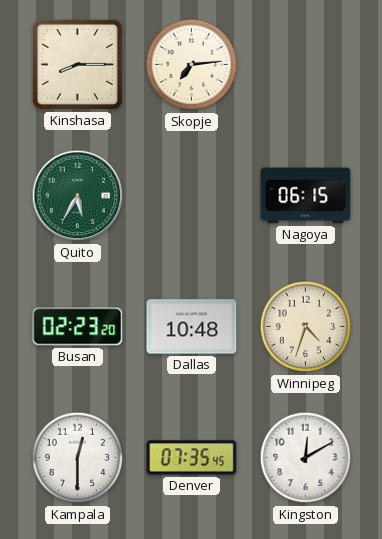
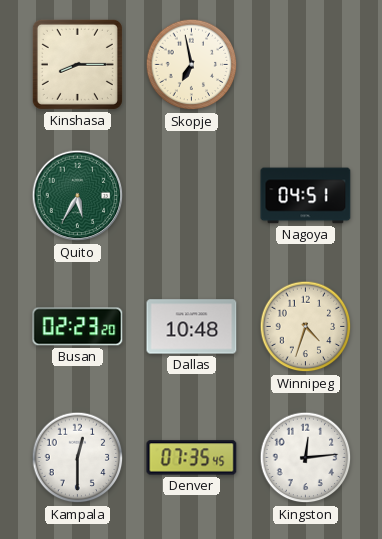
Skopje: 7:14 -> 6:58
Nagoya: 06:15 -> 04:51
Kingston: 12:10 -> 12:14
